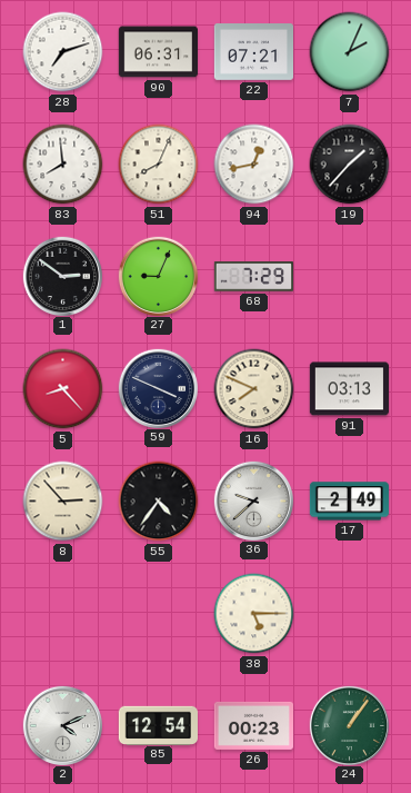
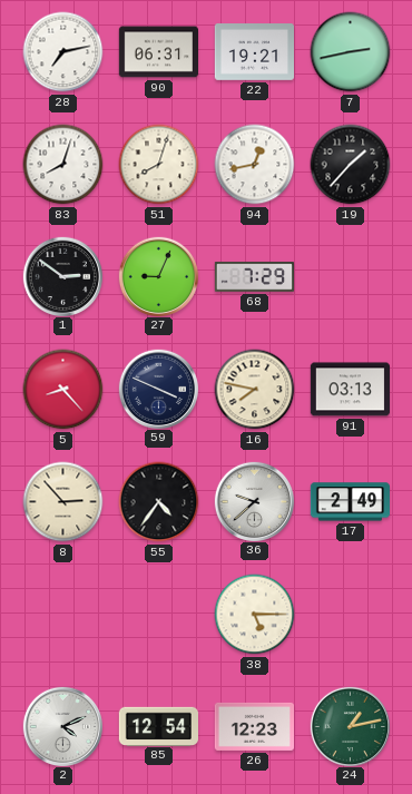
28: 7:12 -> 7:13
22: 07:21 -> 19:21
7: 2:04 -> 2:43
83: 7:59 -> 8:03
51: 8:04 -> 8:03
16: 7:49 -> 7:47
26: 00:23 -> 12:23
24: 1:06 -> 1:13
